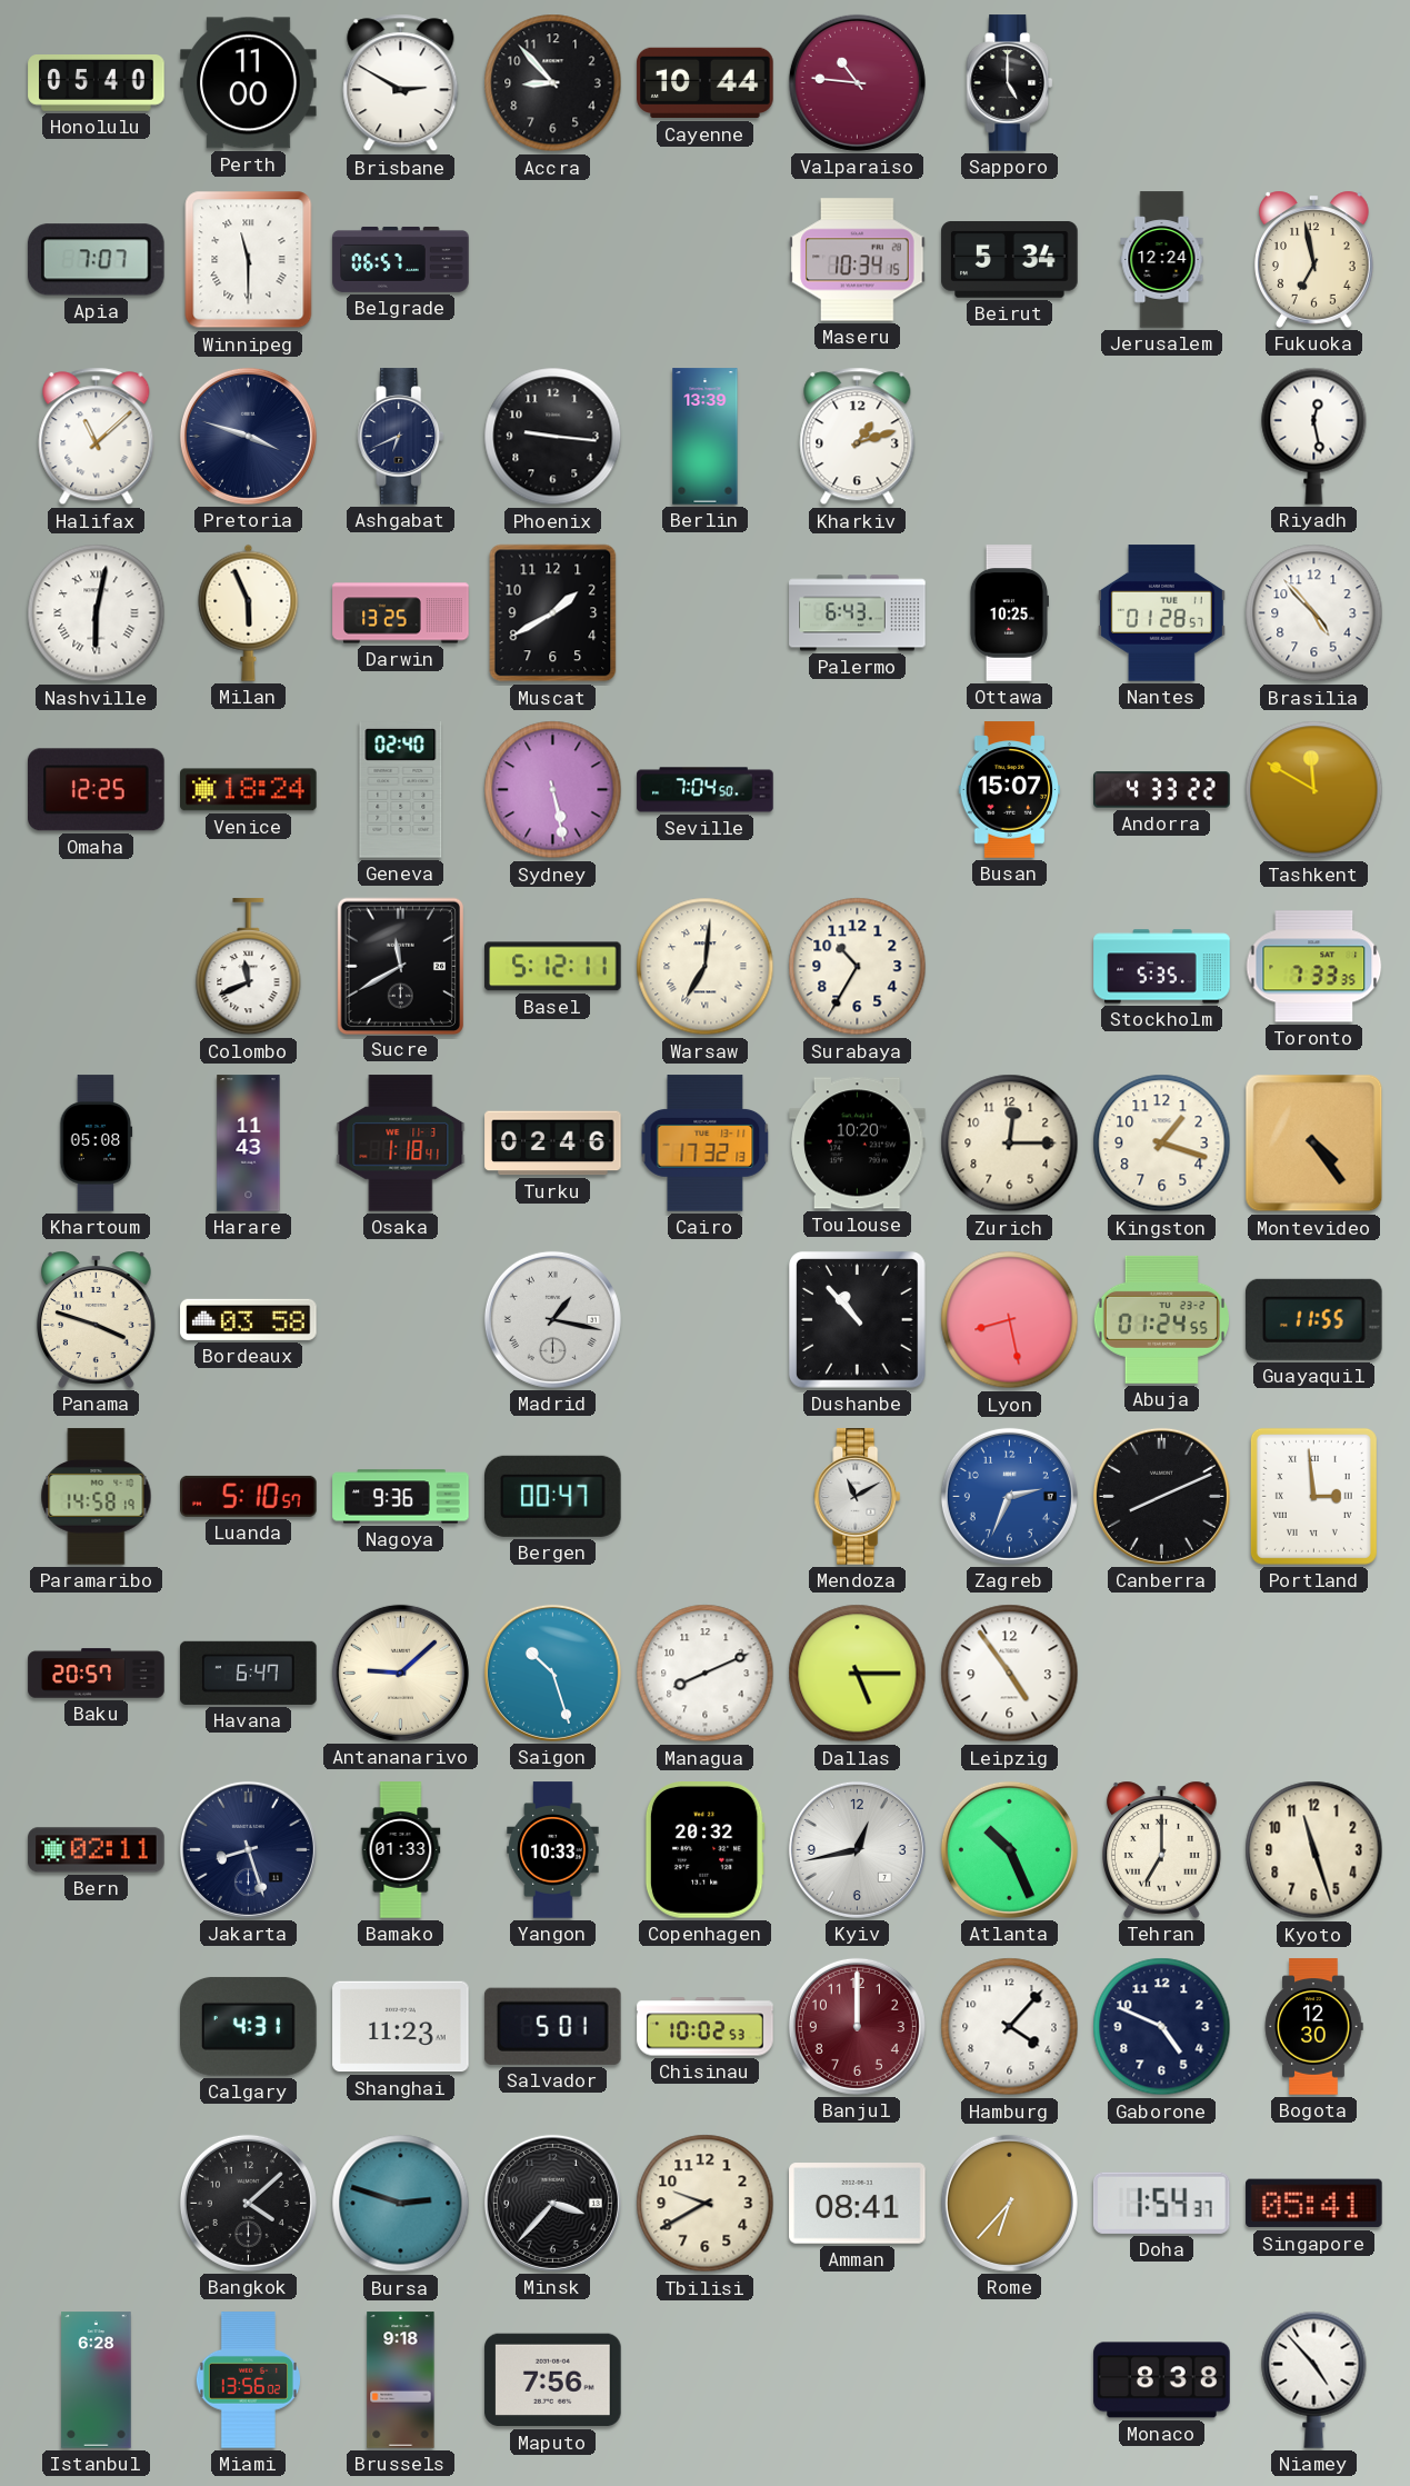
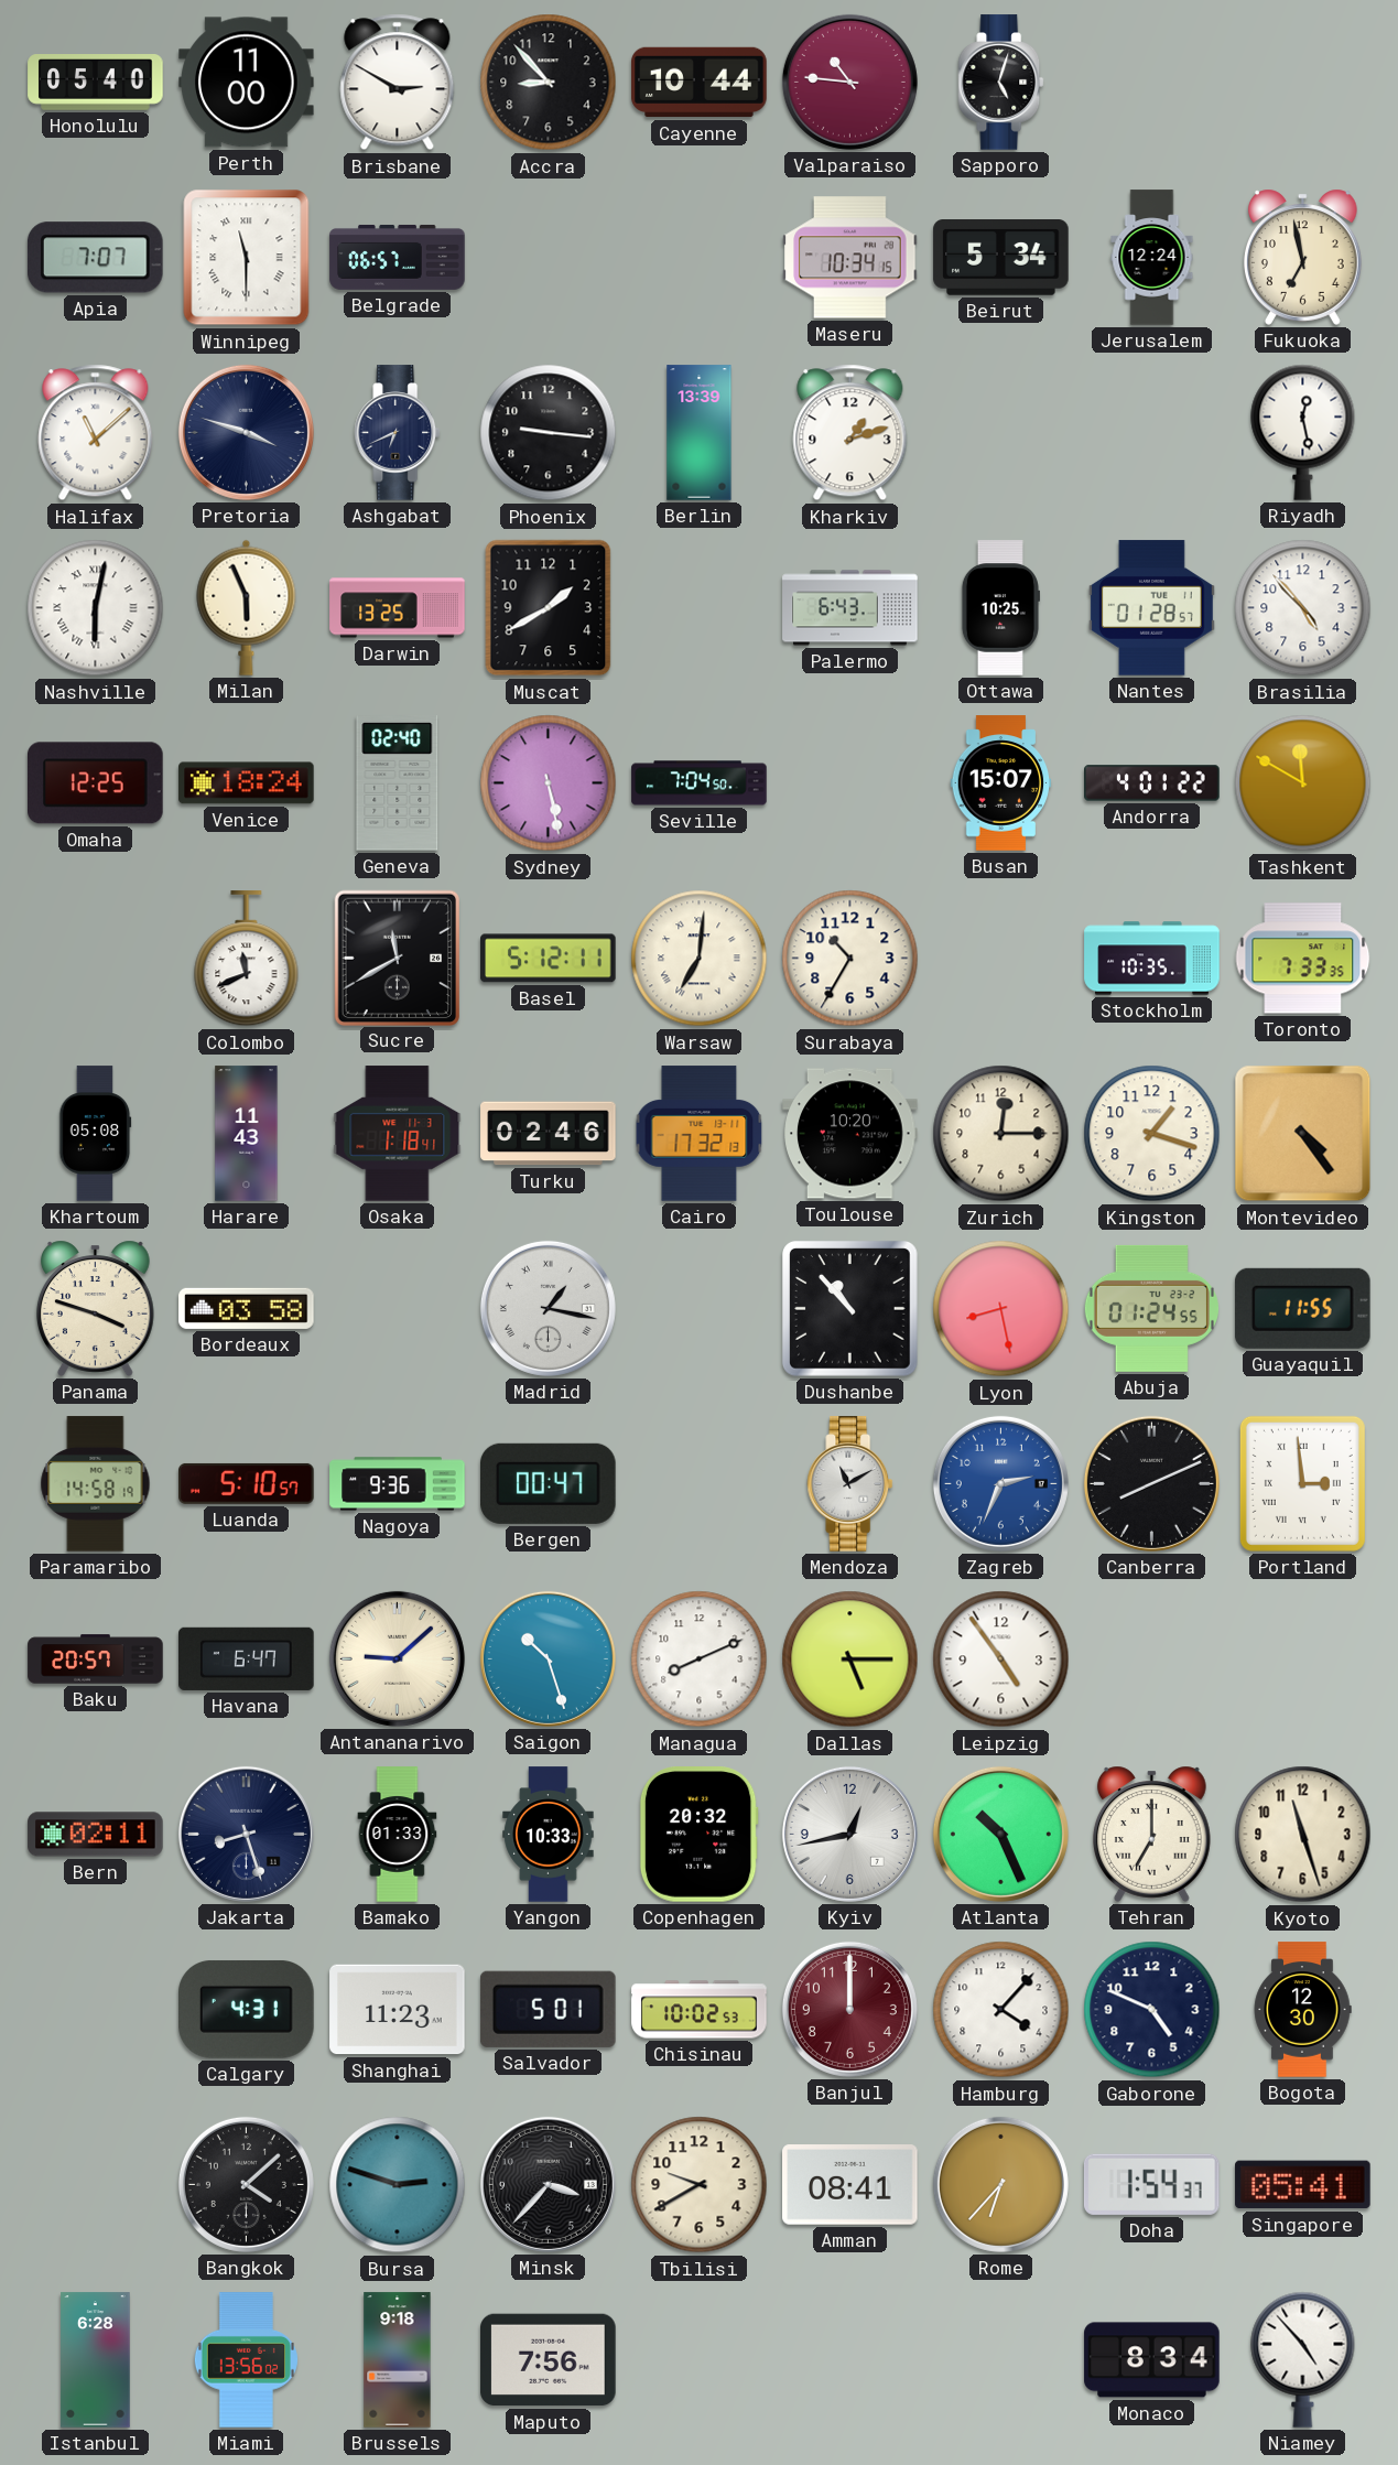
Sapporo: 5:00 -> 5:03
Andorra: 4:33 -> 4:01
Stockholm: 5:35 -> 10:35
Monaco: 8:38 -> 8:34
